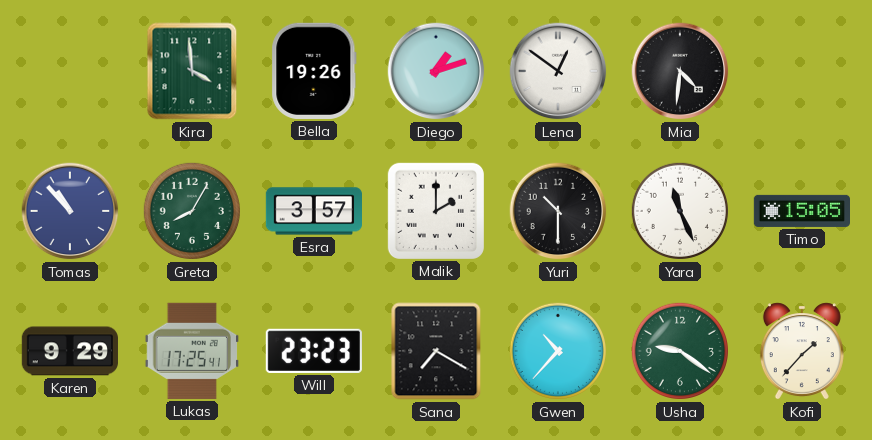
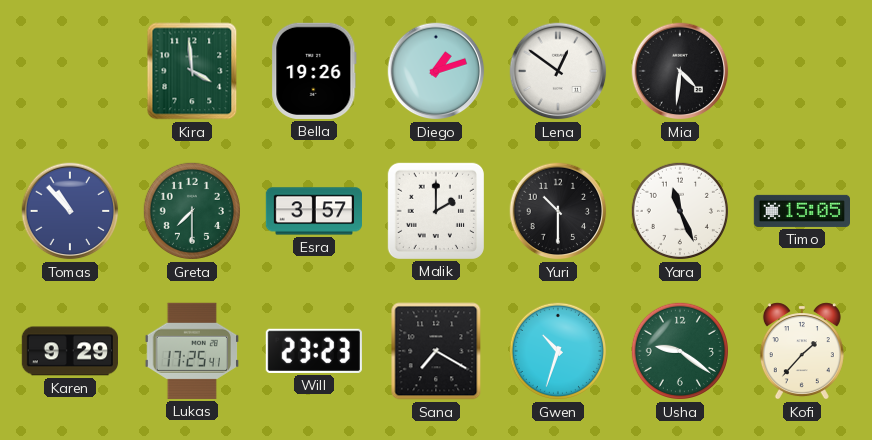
Greta: 8:05 -> 7:30
Gwen: 10:37 -> 10:33
